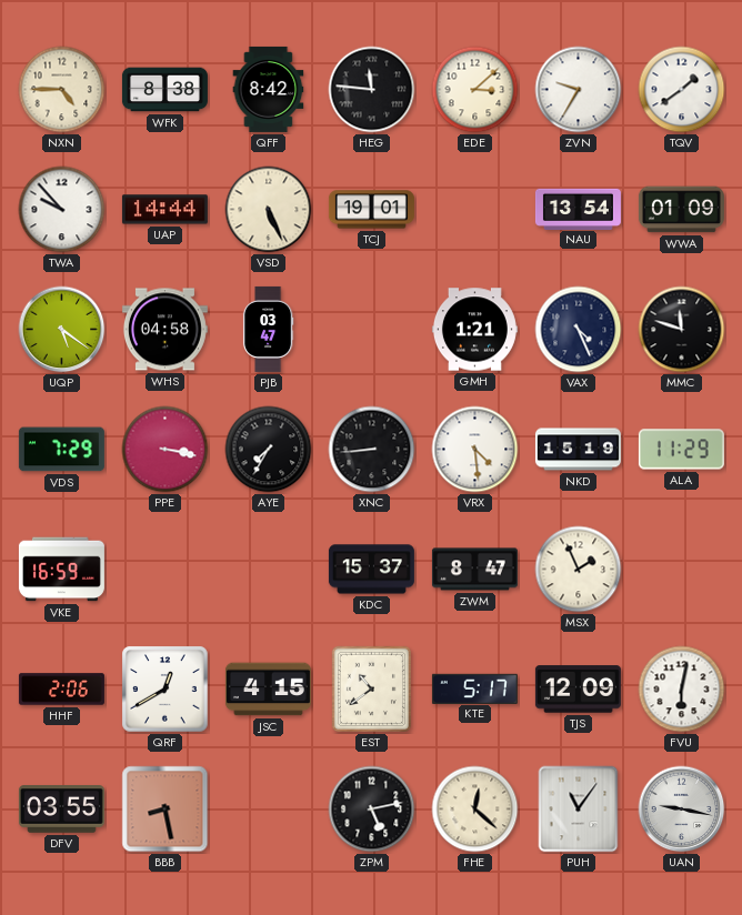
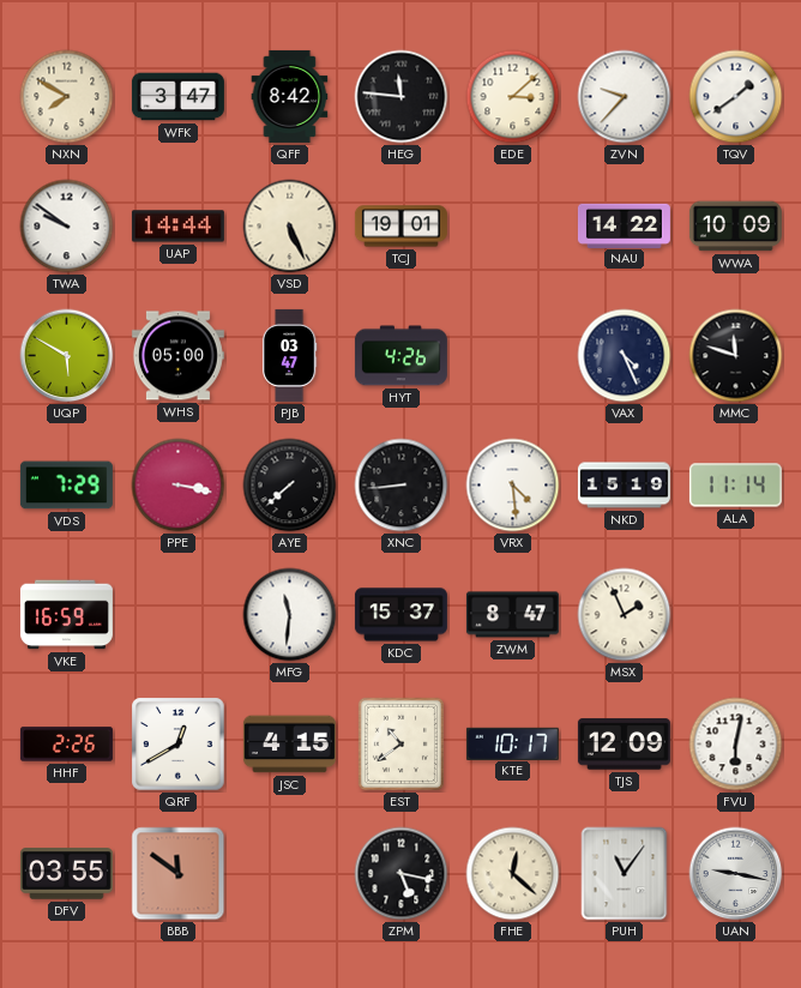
NXN: 4:45 -> 7:50
WFK: 8:38 -> 3:47
ZVN: 9:35 -> 9:37
TWA: 9:53 -> 9:51
NAU: 13:54 -> 14:22
WWA: 01:09 -> 10:09
UQP: 5:21 -> 5:50
WHS: 04:58 -> 05:00
HYT: none -> 4:26
GMH: 1:21 -> none
AYE: 7:35 -> 7:38
ALA: 11:29 -> 11:14
MFG: none -> 11:31
HHF: 2:06 -> 2:26
KTE: 5:17 -> 10:17
BBB: 8:28 -> 11:51
ZPM: 5:13 -> 5:17
